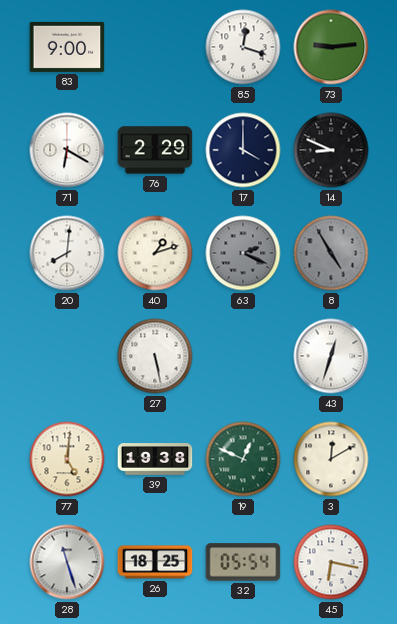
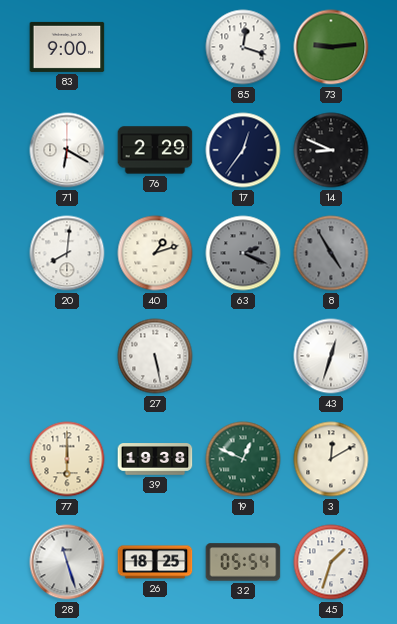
17: 4:00 -> 12:36
77: 5:01 -> 6:00
45: 6:17 -> 1:33
